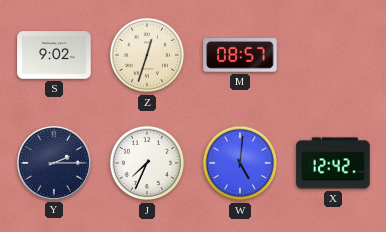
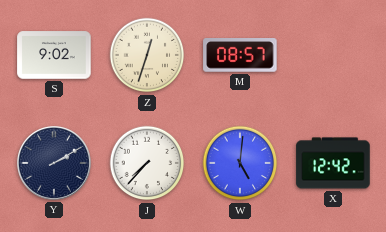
Y: 2:15 -> 2:10
J: 7:34 -> 7:37
